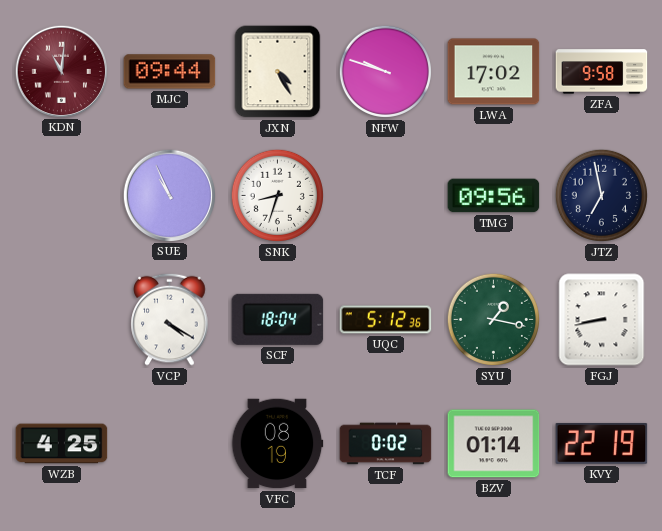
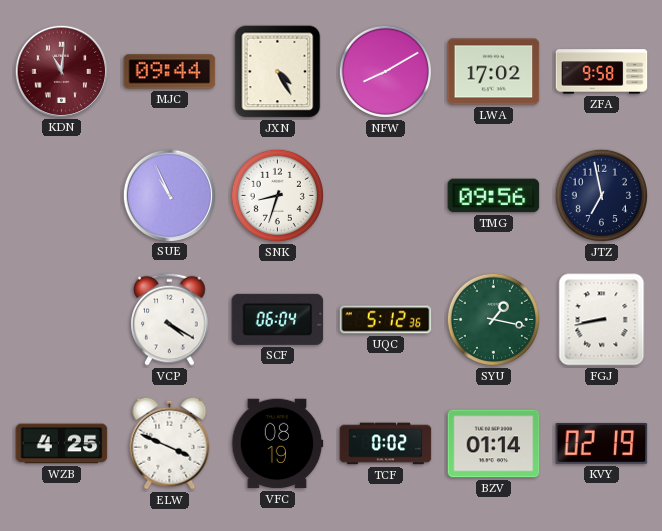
NFW: 9:48 -> 8:10
SCF: 18:04 -> 06:04
ELW: none -> 3:49
KVY: 22:19 -> 02:19
